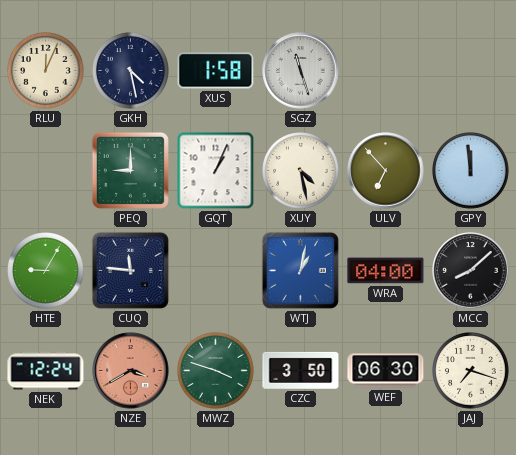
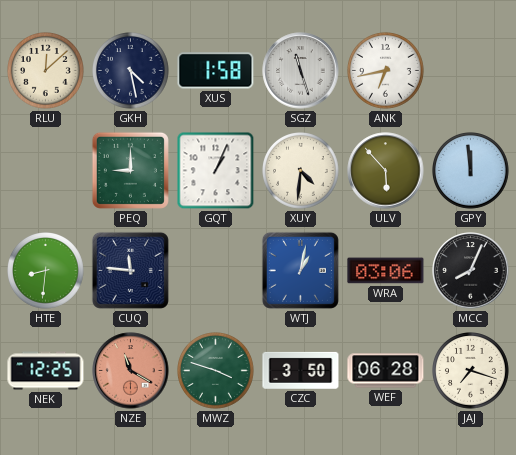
RLU: 12:04 -> 12:08
ANK: none -> 6:43
XUY: 4:28 -> 4:31
ULV: 6:53 -> 5:53
HTE: 9:05 -> 8:31
WRA: 04:00 -> 03:06
MCC: 8:08 -> 8:04
NEK: 12:24 -> 12:25
NZE: 3:40 -> 11:20
WEF: 06:30 -> 06:28
